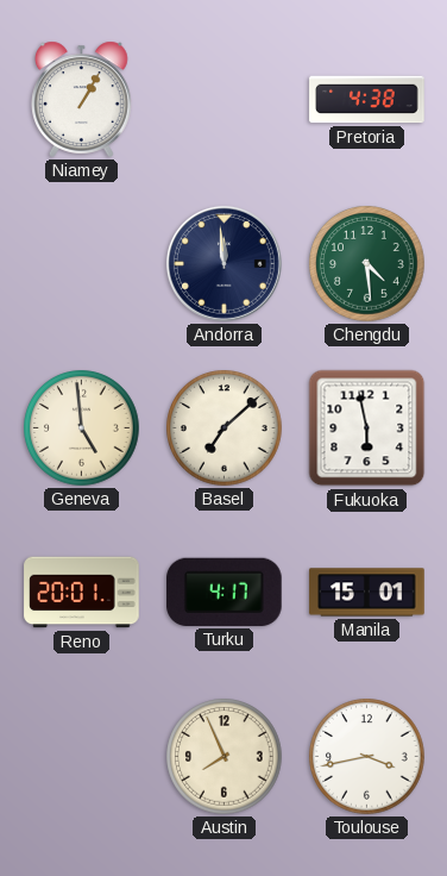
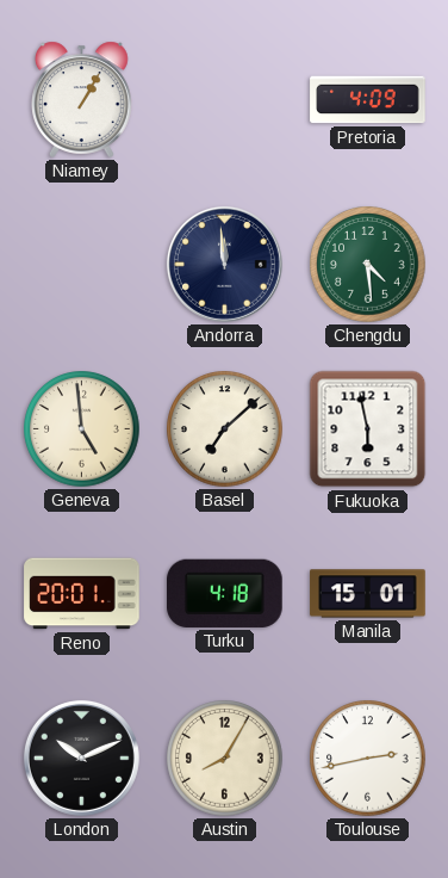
Pretoria: 4:38 -> 4:09
Turku: 4:17 -> 4:18
London: none -> 10:11
Austin: 7:56 -> 8:05
Toulouse: 3:43 -> 2:43
